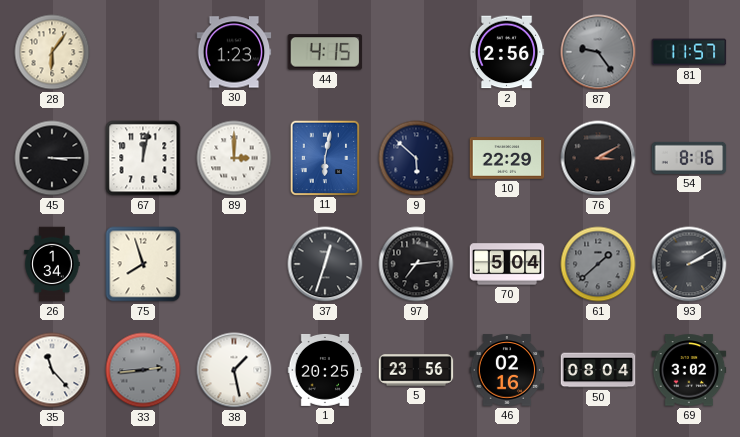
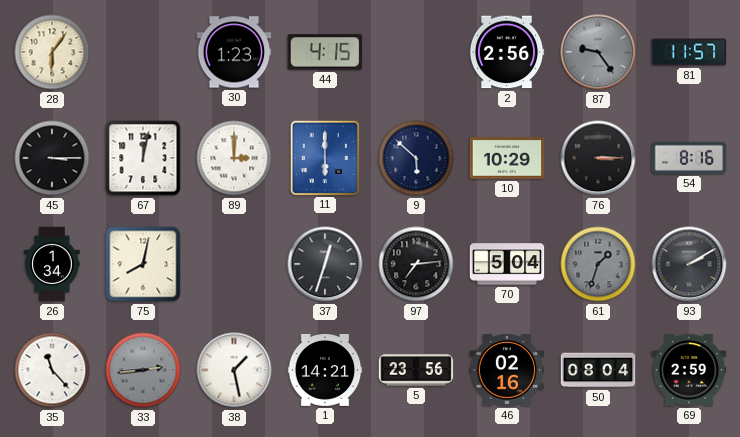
11: 6:02 -> 6:00
10: 22:29 -> 10:29
76: 3:10 -> 3:15
75: 7:57 -> 8:02
61: 1:38 -> 1:33
1: 20:25 -> 14:21
69: 3:02 -> 2:59
